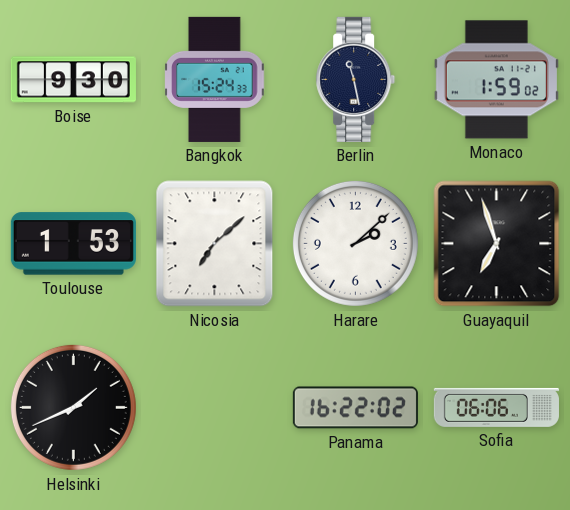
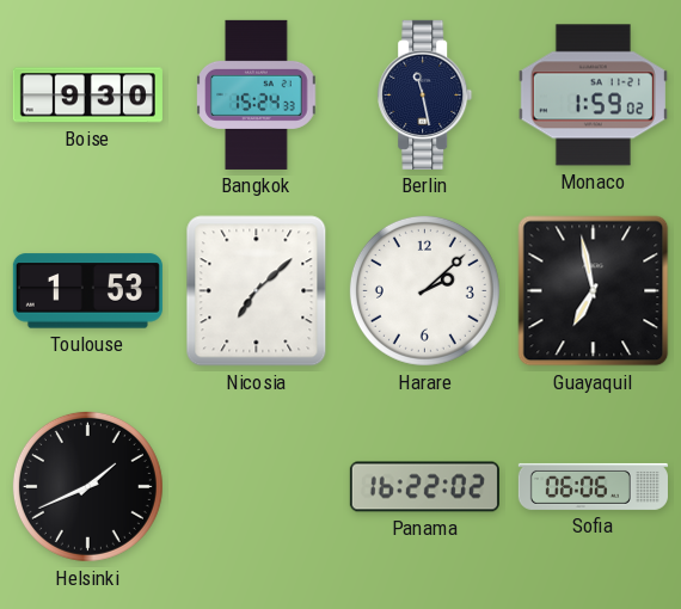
Guayaquil: 6:57 -> 6:58
